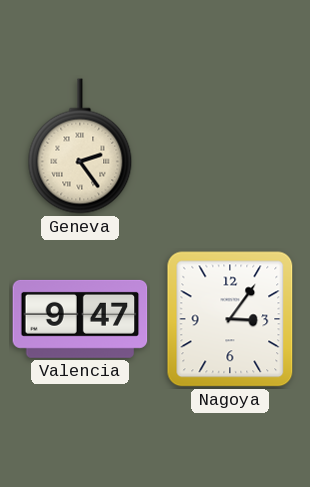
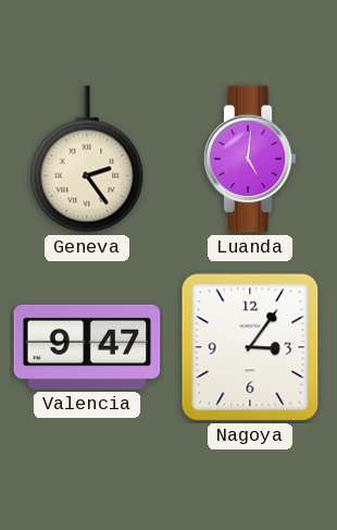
Luanda: none -> 5:01
